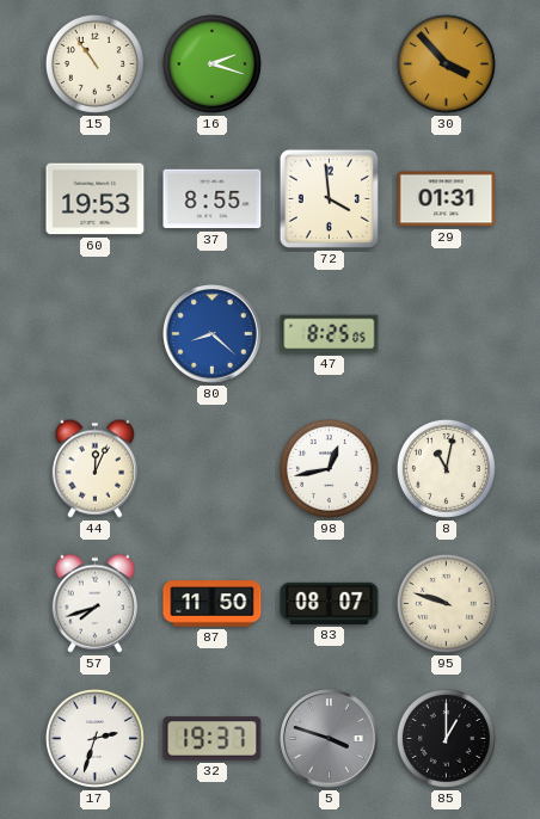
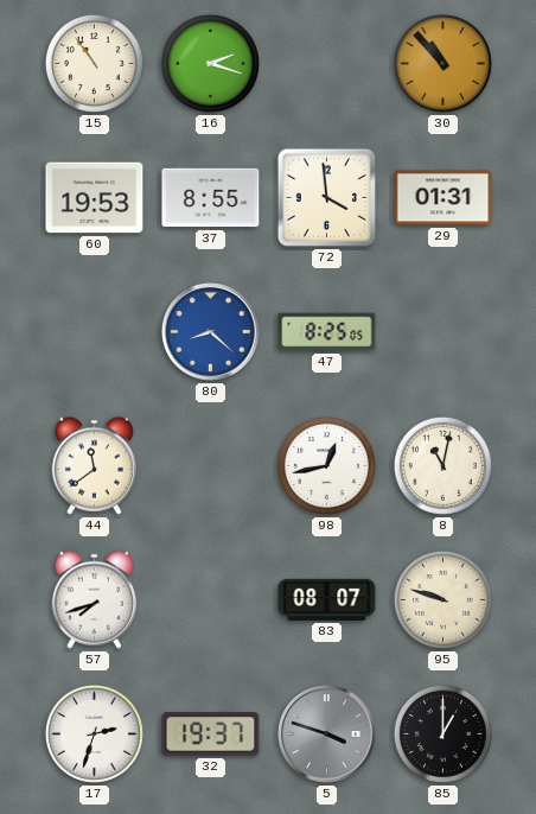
30: 3:53 -> 10:53
44: 12:04 -> 11:39
87: 11:50 -> none
